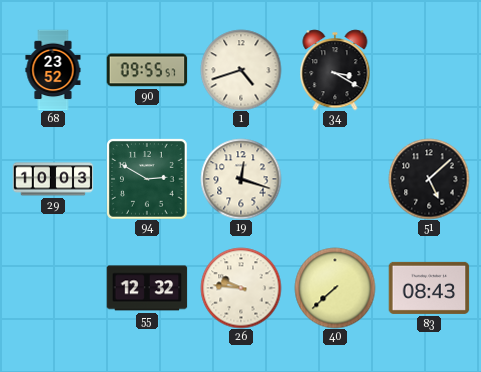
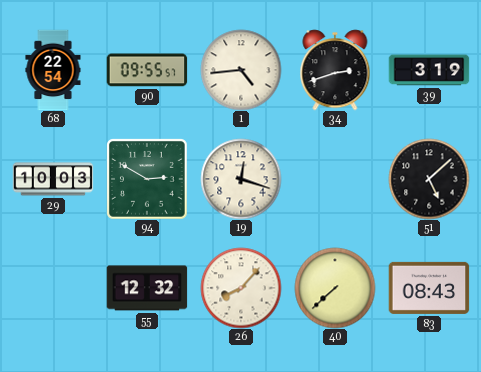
68: 23:52 -> 22:54
1: 4:42 -> 4:44
34: 3:20 -> 2:42
39: none -> 3:19
26: 9:46 -> 8:07
